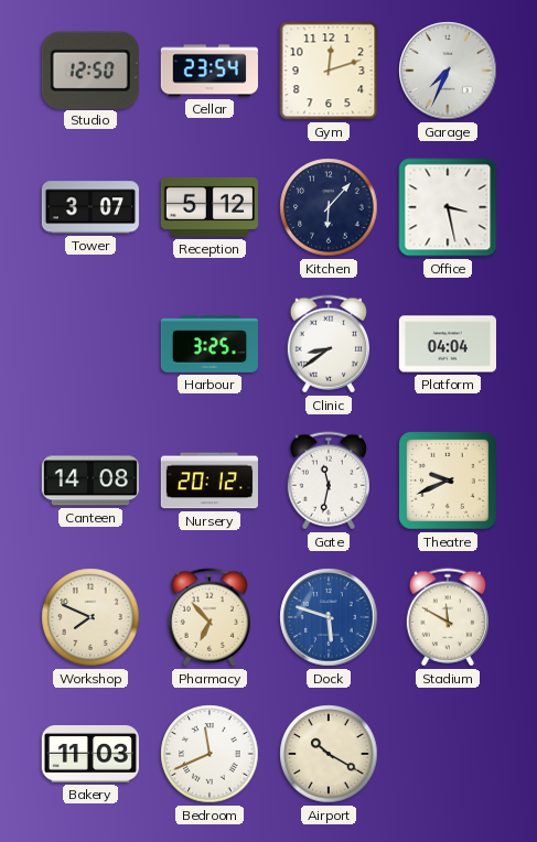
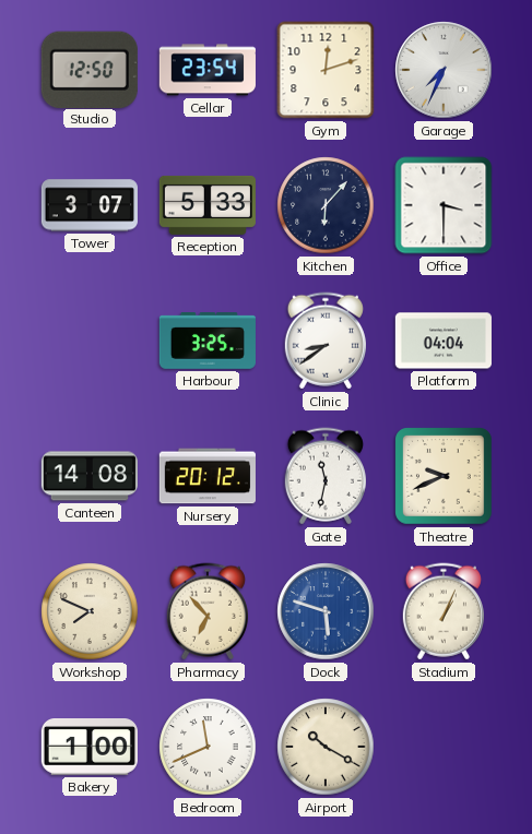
Reception: 5:12 -> 5:33
Office: 3:28 -> 3:30
Stadium: 11:50 -> 1:04
Bakery: 11:03 -> 1:00
